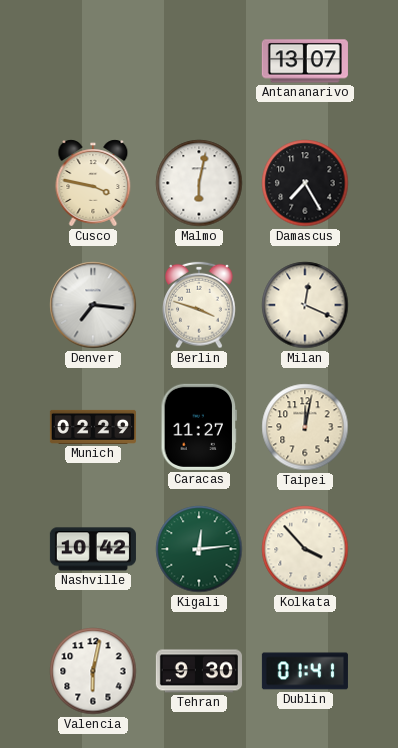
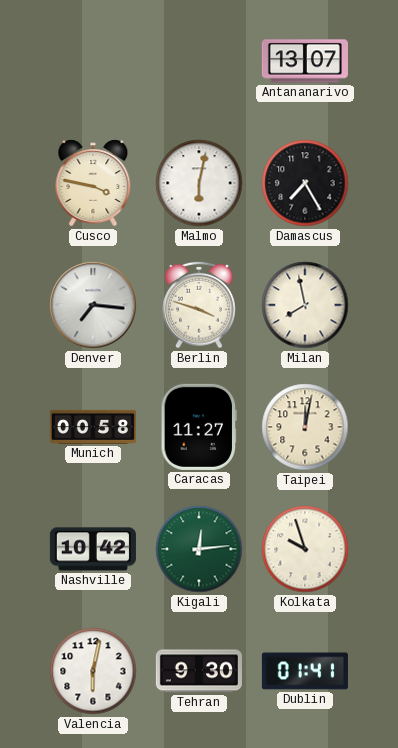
Milan: 12:19 -> 7:58
Munich: 02:29 -> 00:58
Kolkata: 3:53 -> 9:57
